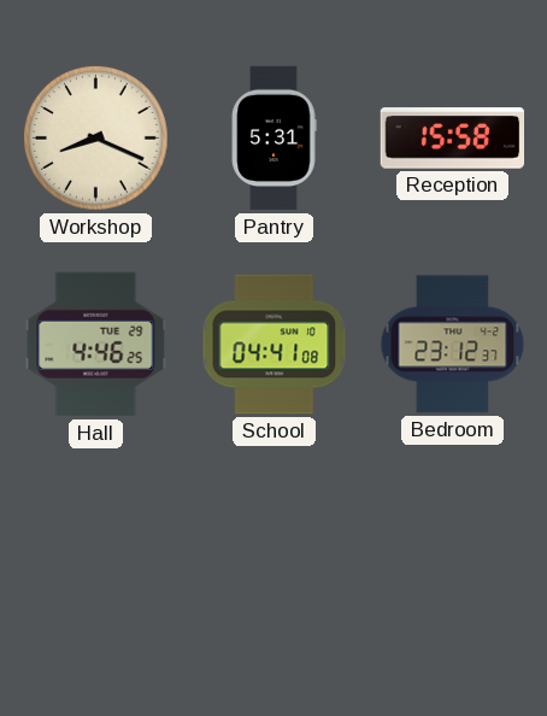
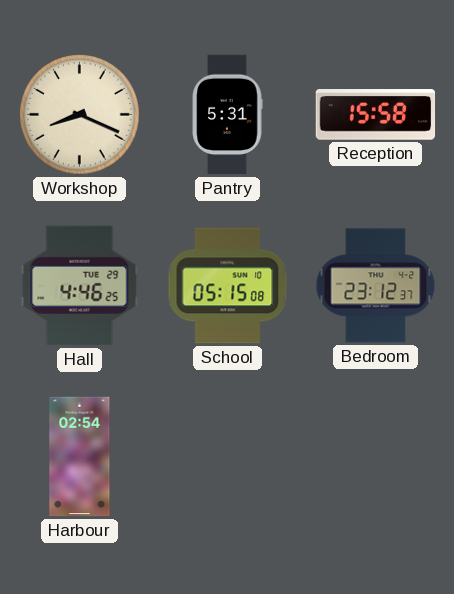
School: 04:41 -> 05:15
Harbour: none -> 02:54
